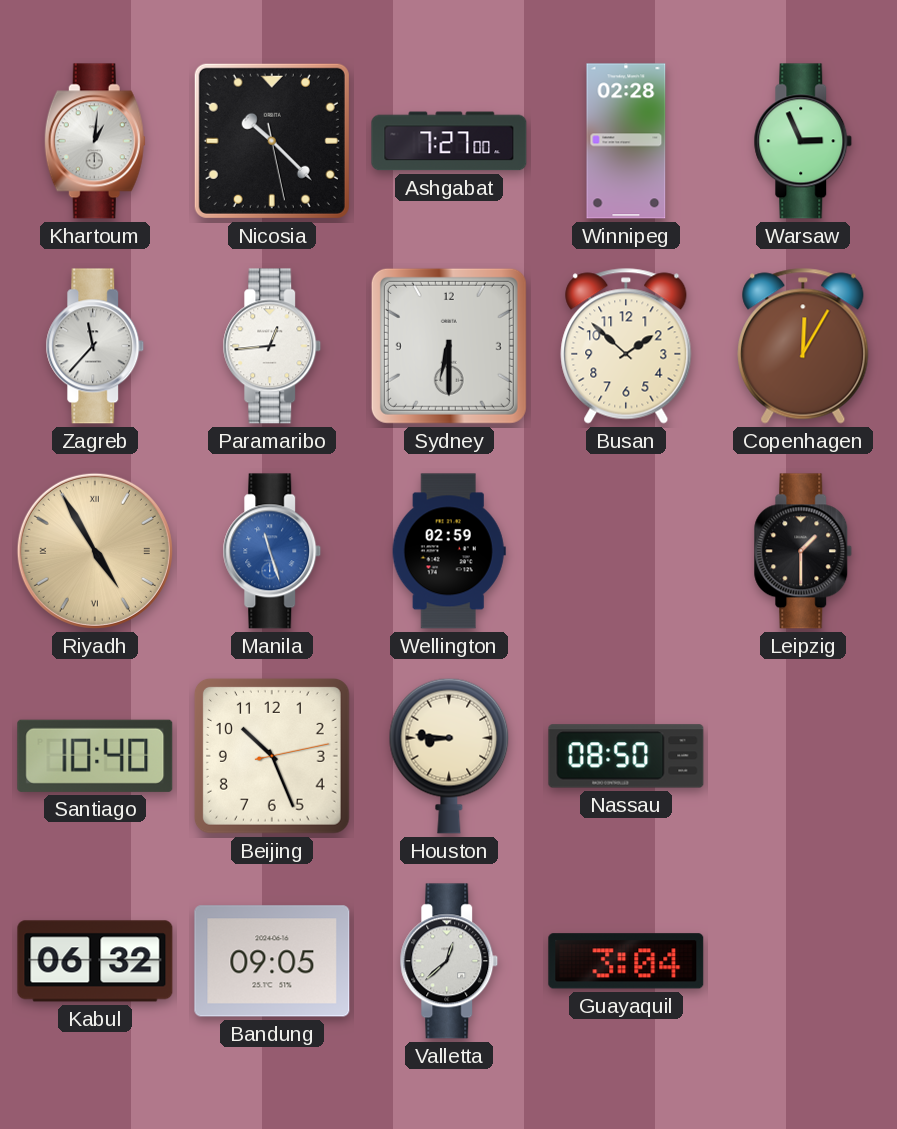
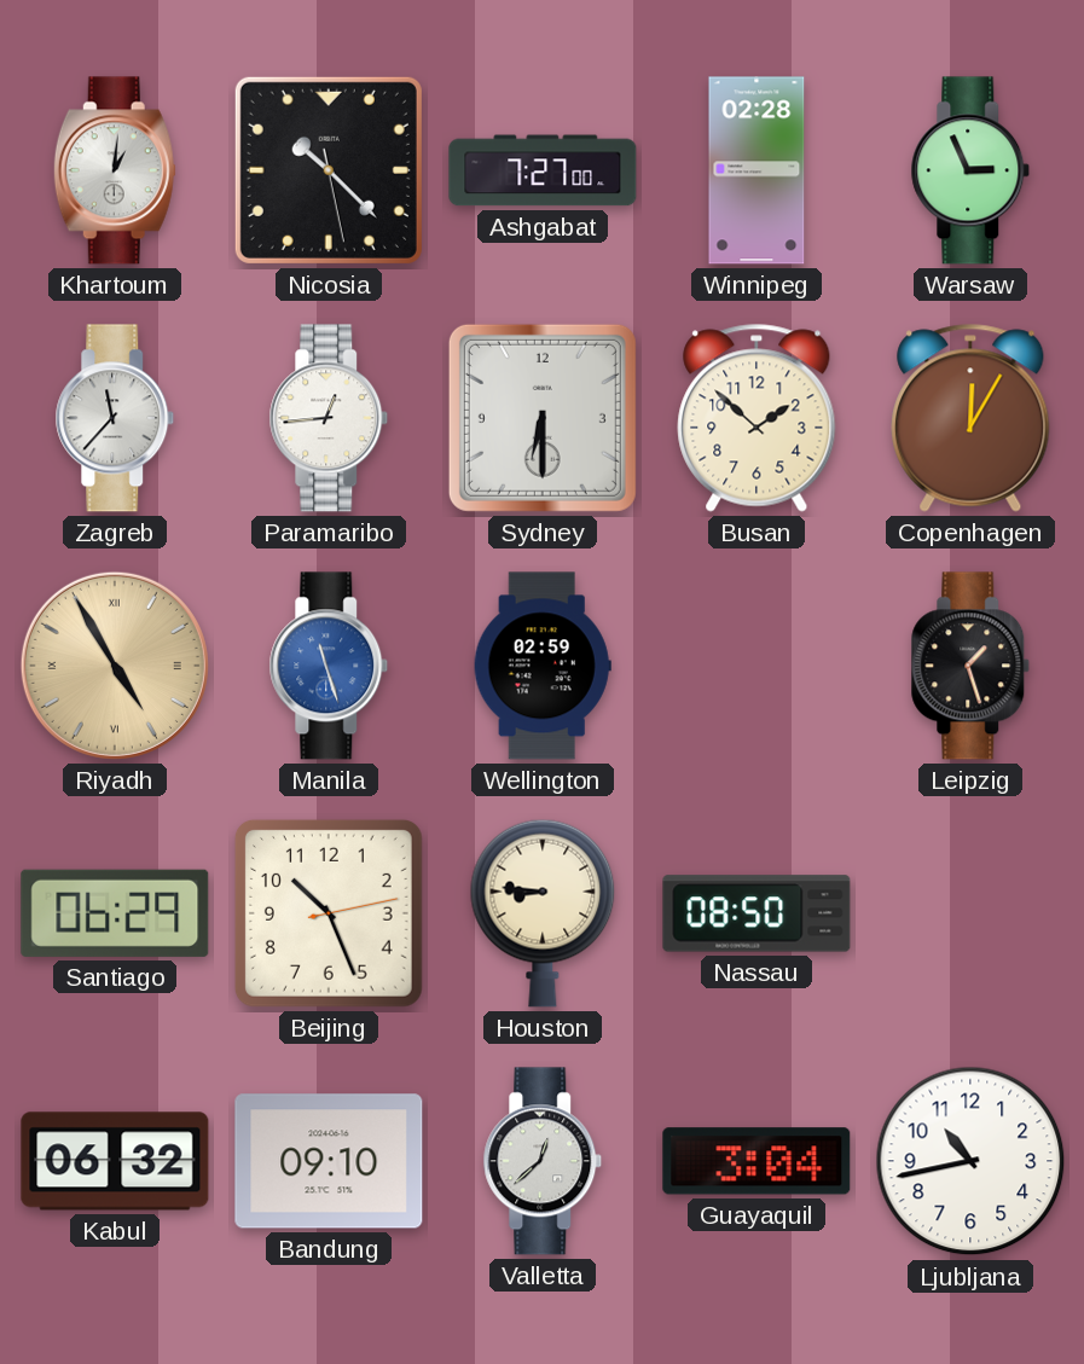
Leipzig: 1:30 -> 1:27
Santiago: 10:40 -> 06:29
Bandung: 09:05 -> 09:10
Ljubljana: none -> 10:43
